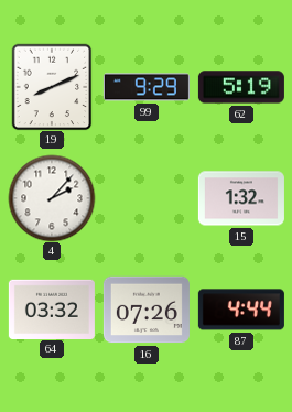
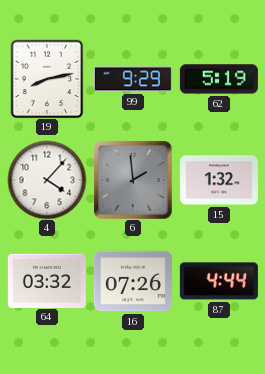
19: 8:11 -> 8:13
4: 2:07 -> 4:07
6: none -> 1:59
